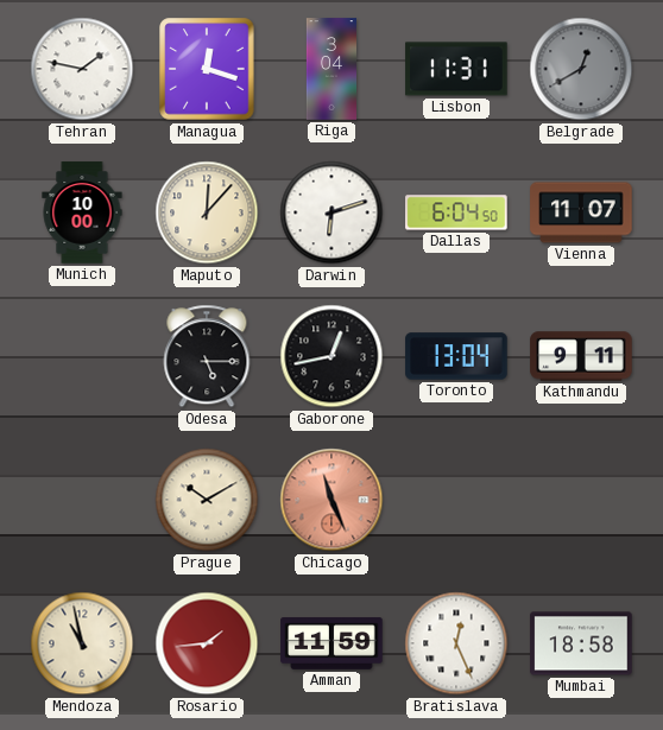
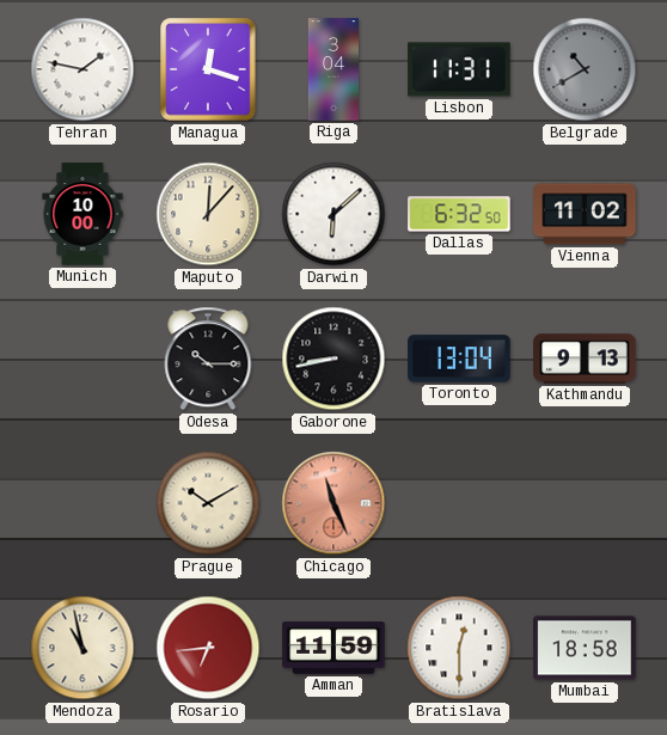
Belgrade: 12:40 -> 10:40
Darwin: 6:12 -> 6:08
Dallas: 6:04 -> 6:32
Vienna: 11:07 -> 11:02
Odesa: 5:15 -> 10:15
Gaborone: 12:43 -> 8:43
Kathmandu: 9:11 -> 9:13
Rosario: 1:44 -> 6:44
Bratislava: 12:26 -> 12:30
